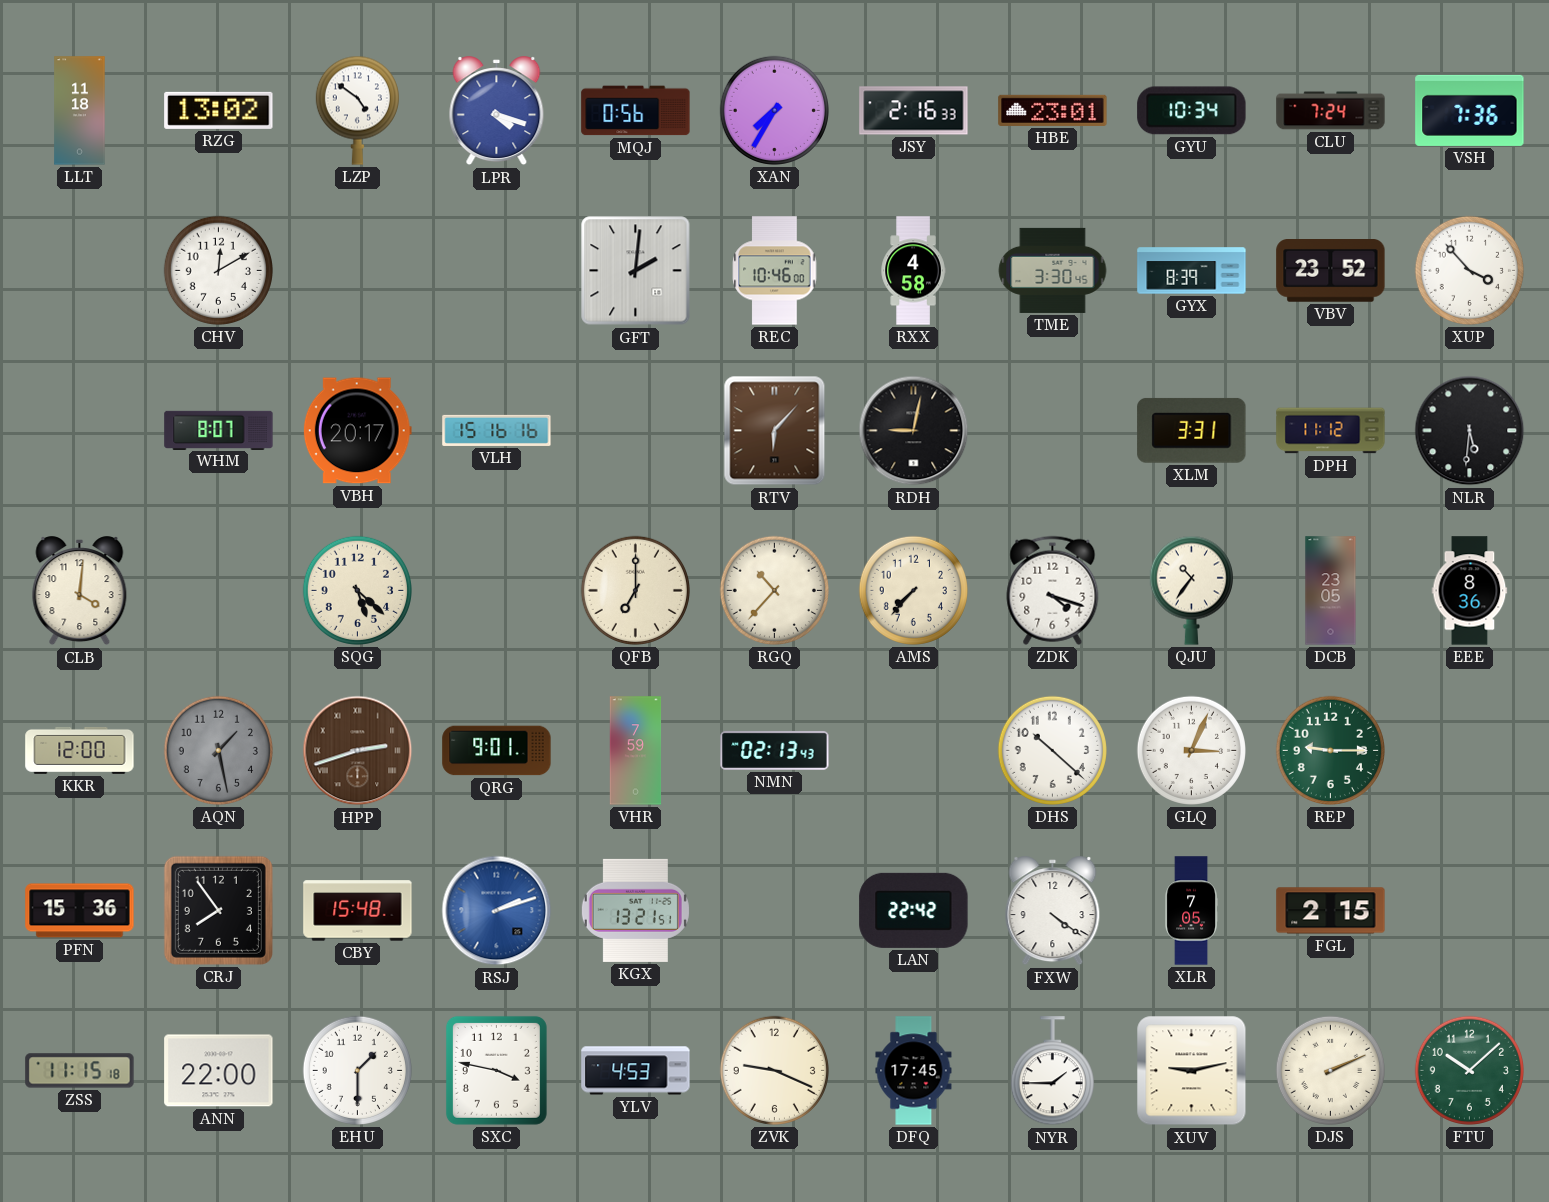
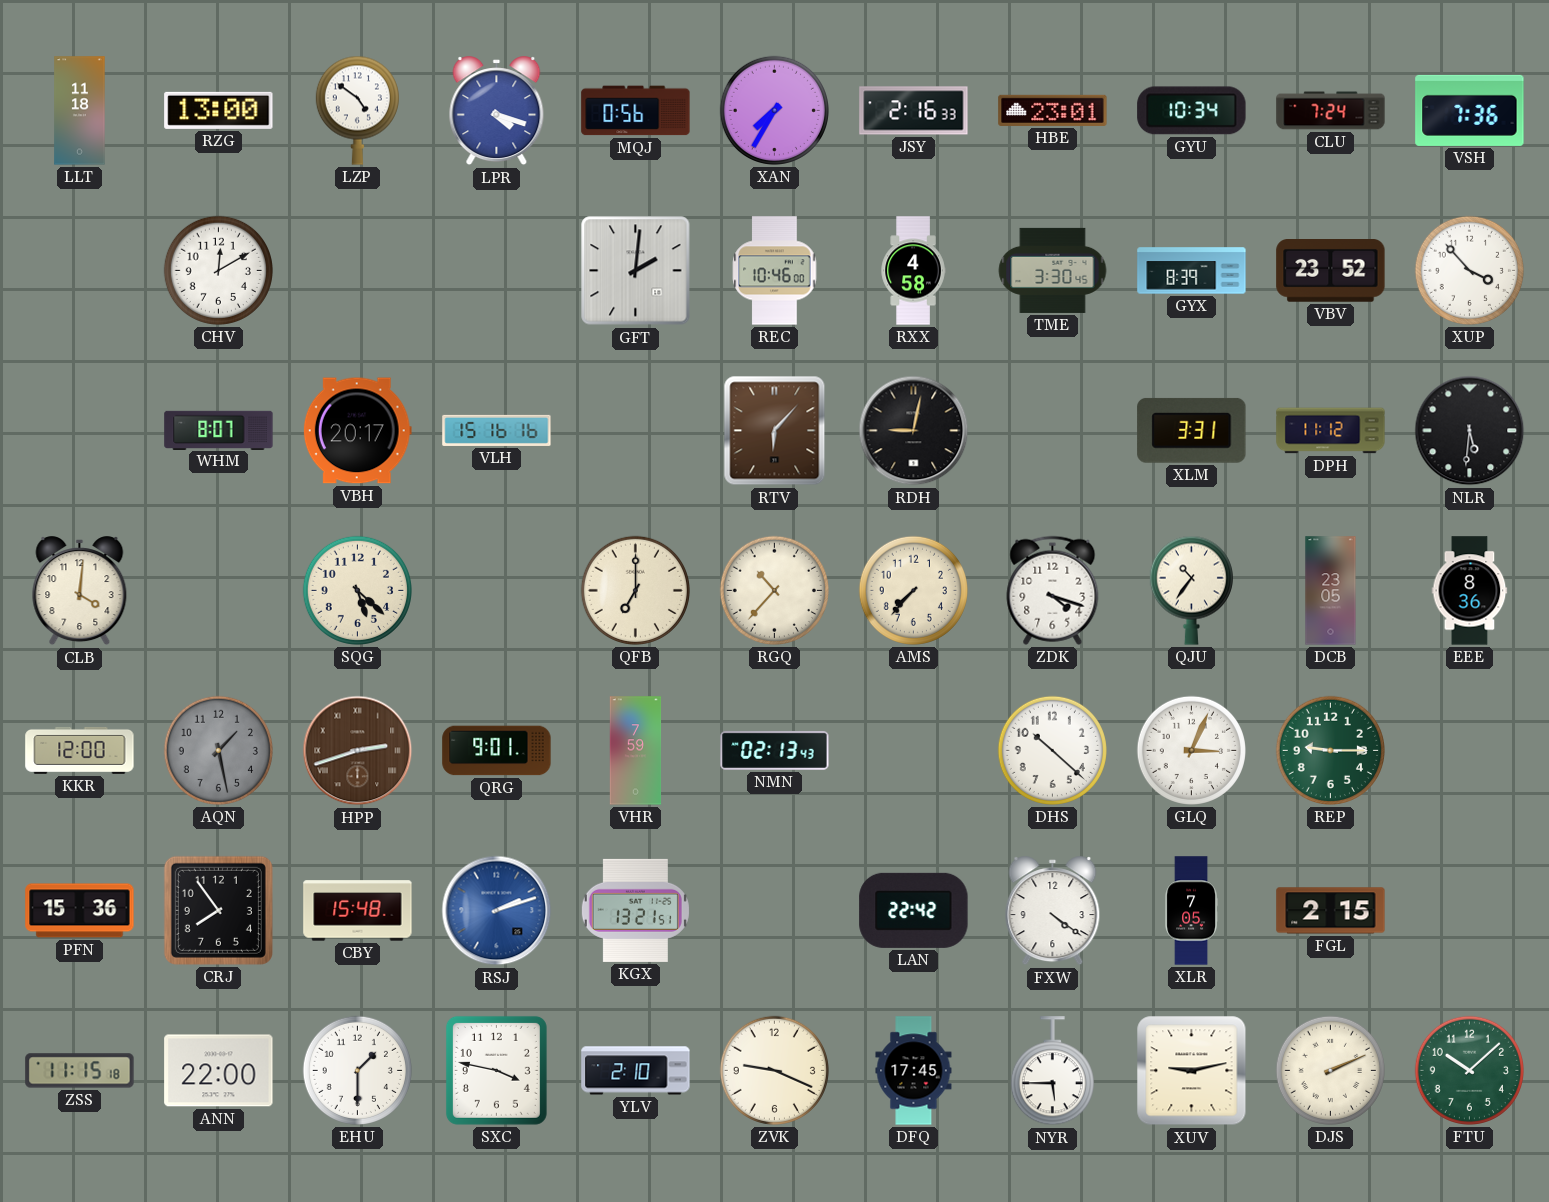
RZG: 13:02 -> 13:00
YLV: 4:53 -> 2:10
NYR: 1:45 -> 5:45
